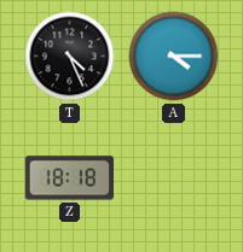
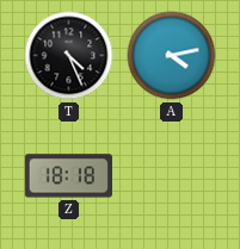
A: 4:15 -> 4:13
